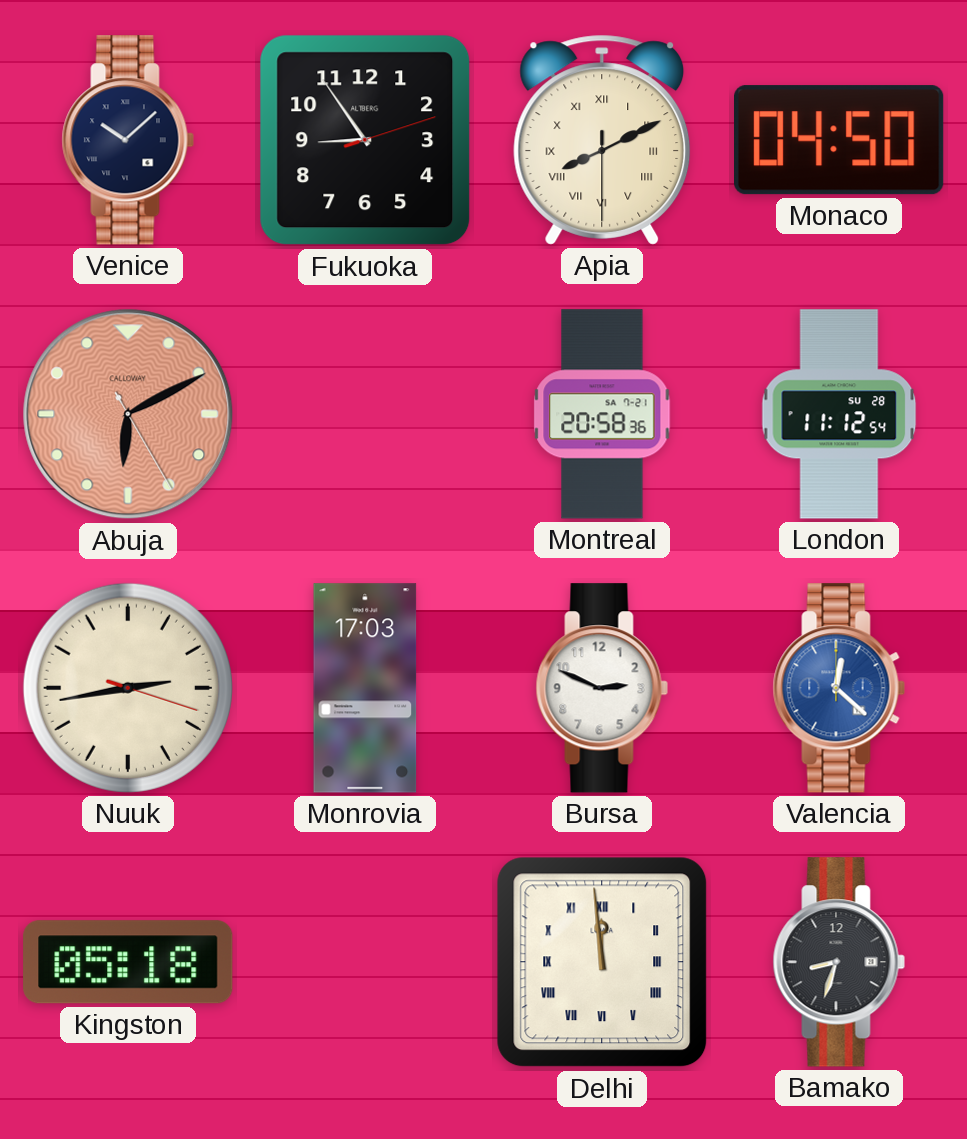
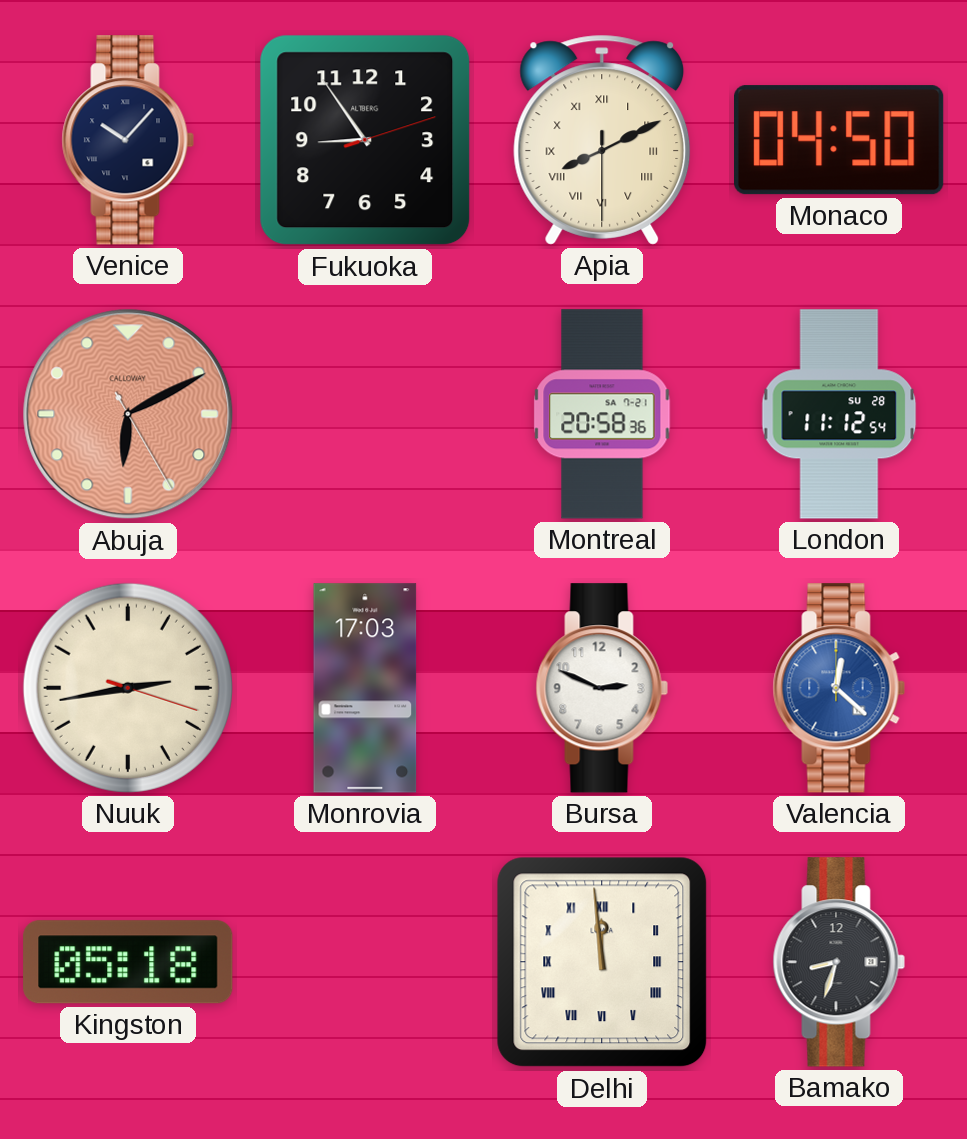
Venice: 10:08 -> 10:07
